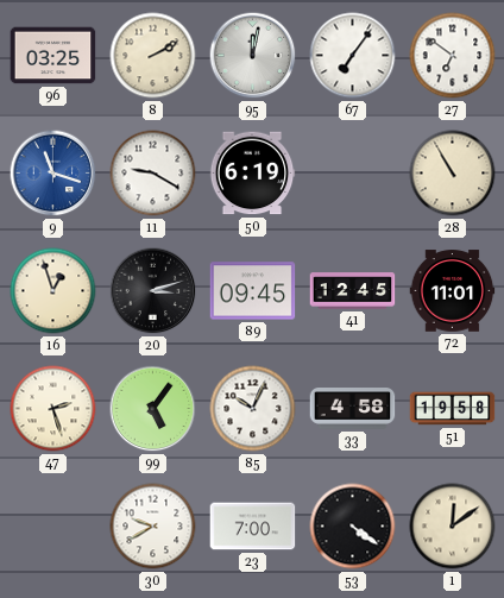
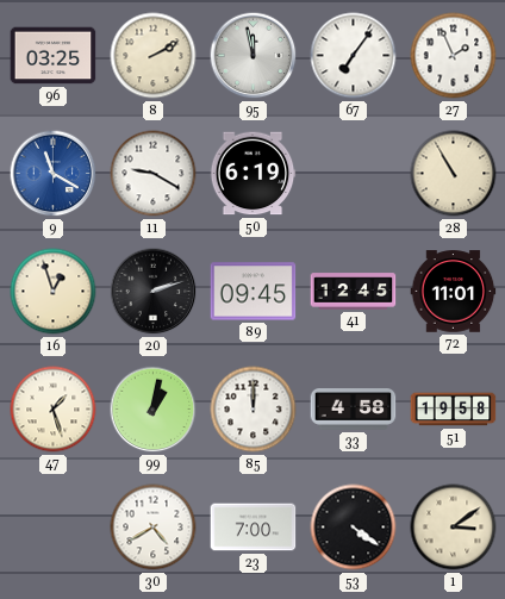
95: 12:02 -> 11:58
27: 6:51 -> 1:56
9: 11:18 -> 11:20
20: 3:12 -> 2:12
47: 2:27 -> 1:27
99: 5:06 -> 1:02
85: 10:04 -> 12:00
30: 9:40 -> 4:40
1: 12:09 -> 3:09
